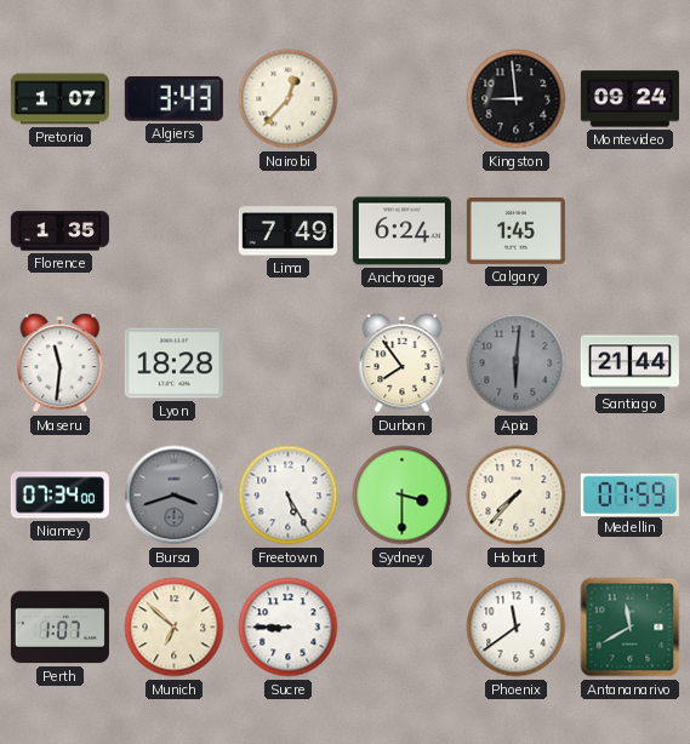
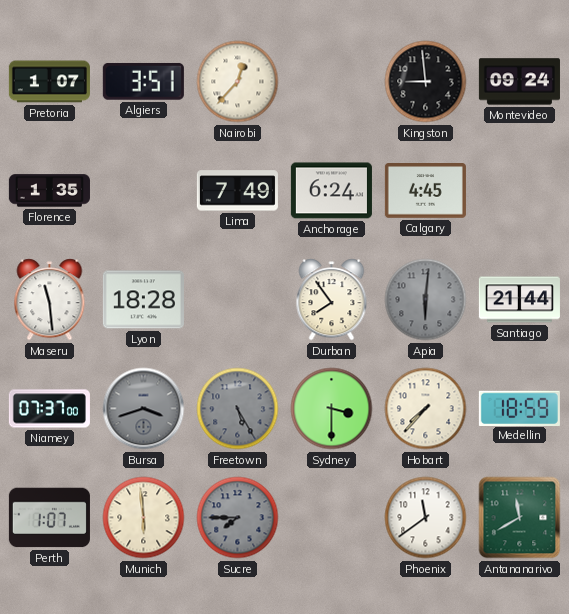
Algiers: 3:43 -> 3:51
Calgary: 1:45 -> 4:45
Maseru: 11:31 -> 11:29
Niamey: 07:34 -> 07:37
Freetown dial: white -> grey
Medellin: 07:59 -> 18:59
Munich: 6:52 -> 5:59
Sucre: 8:45 -> 7:45
Sucre dial: white -> grey
